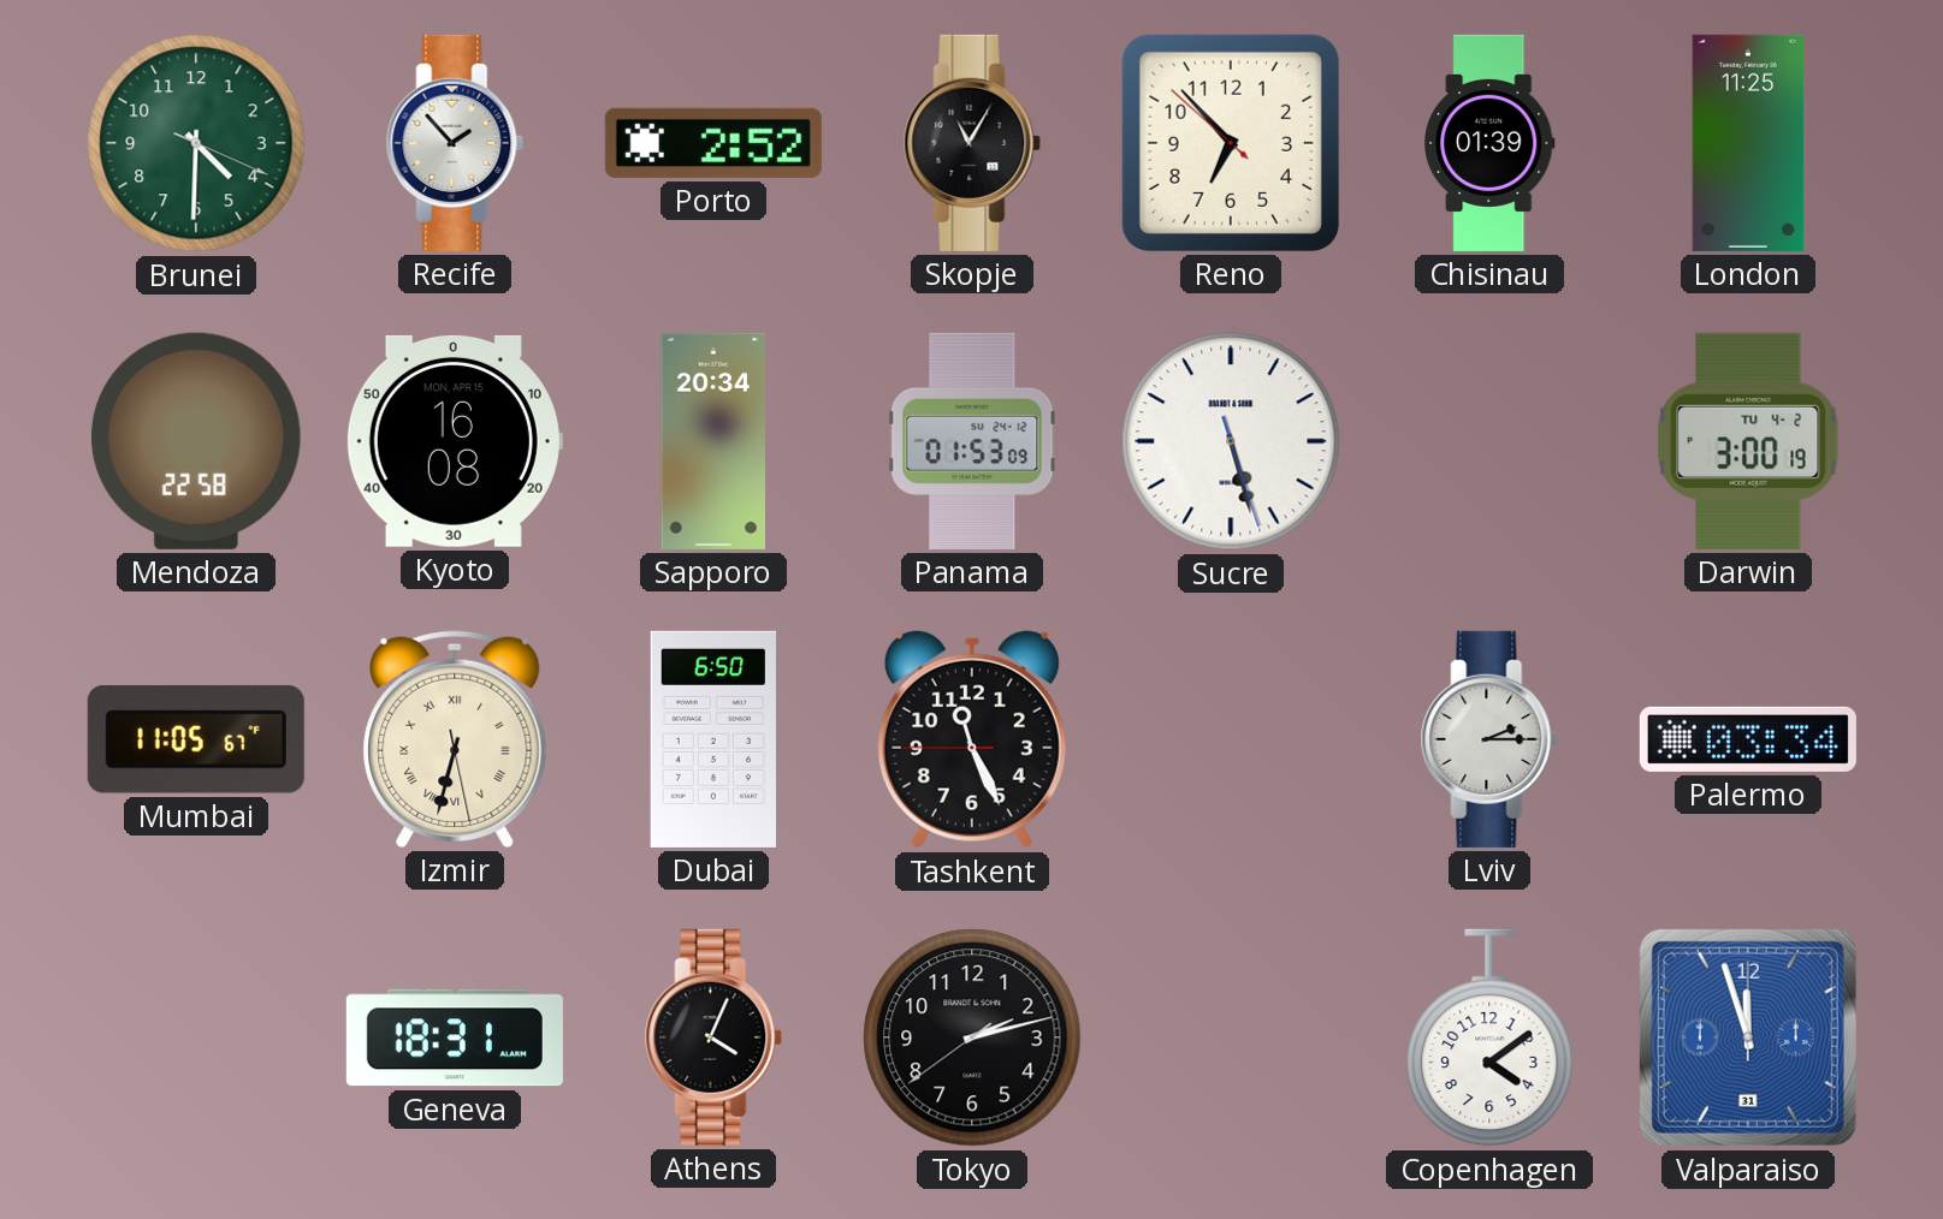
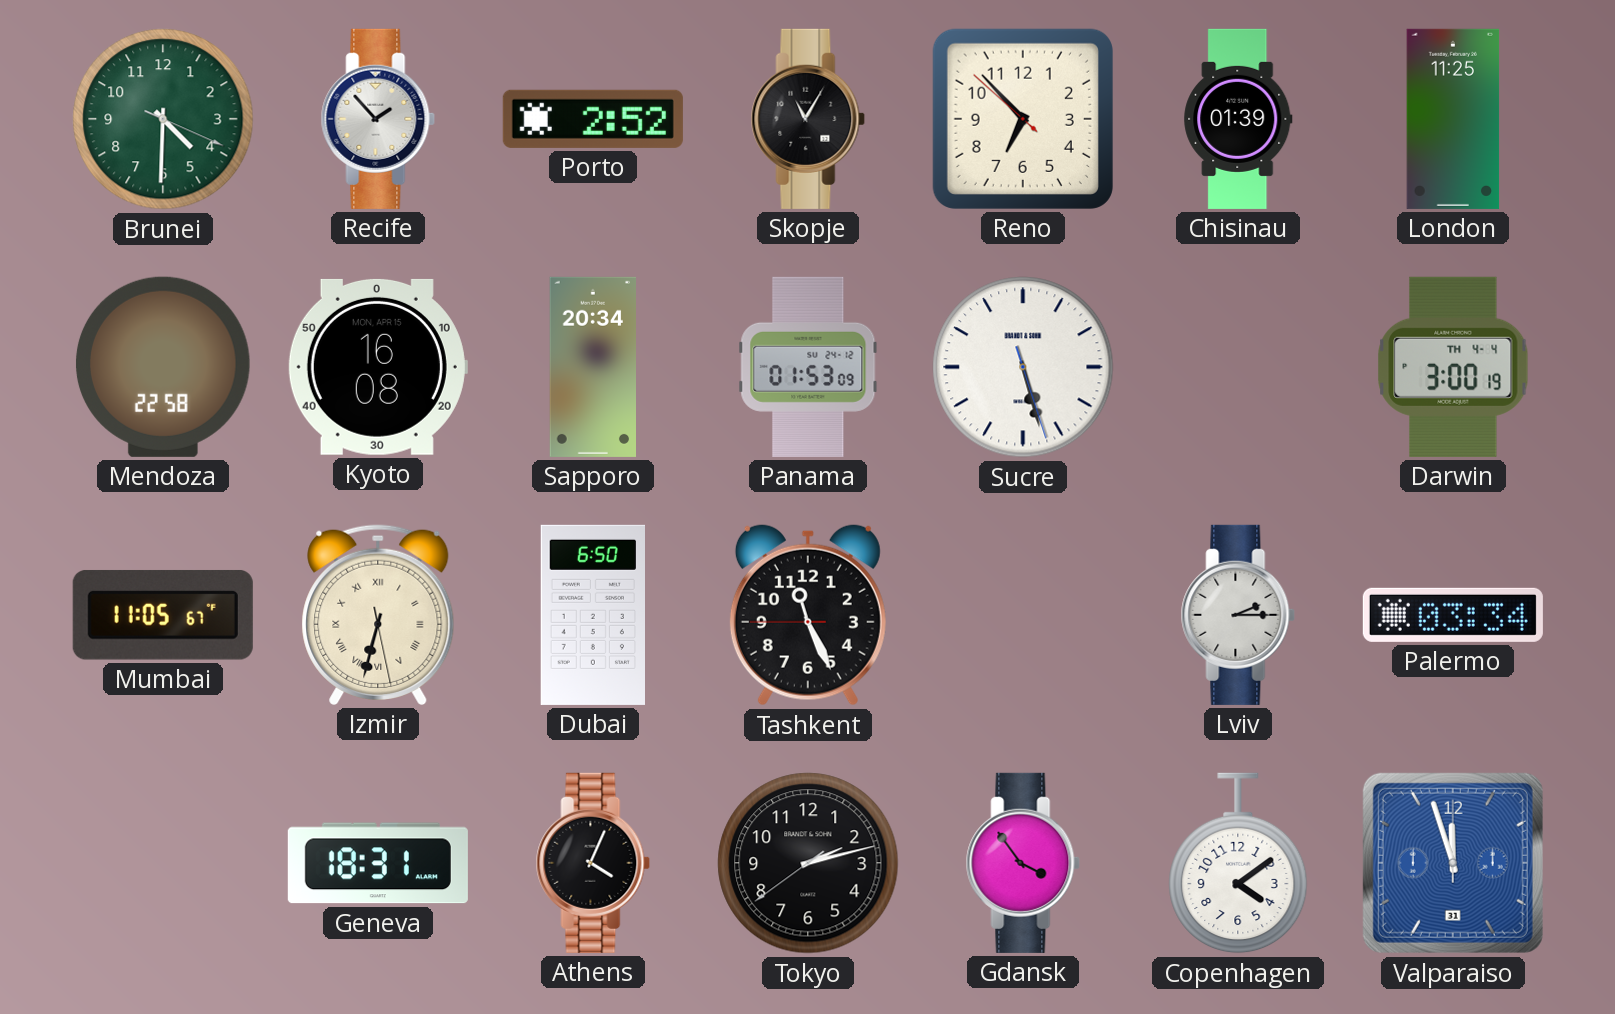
Darwin date: TU 4-2 -> TH 4-4
Gdansk: none -> 3:54
